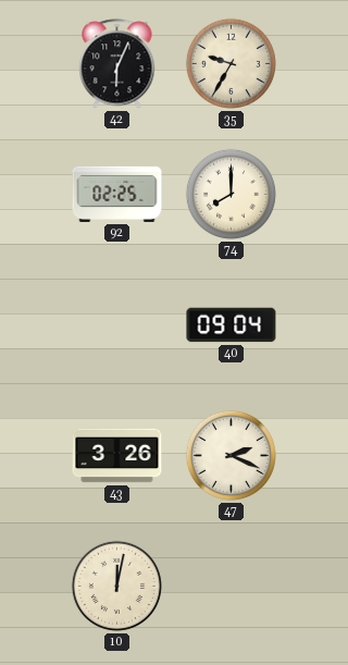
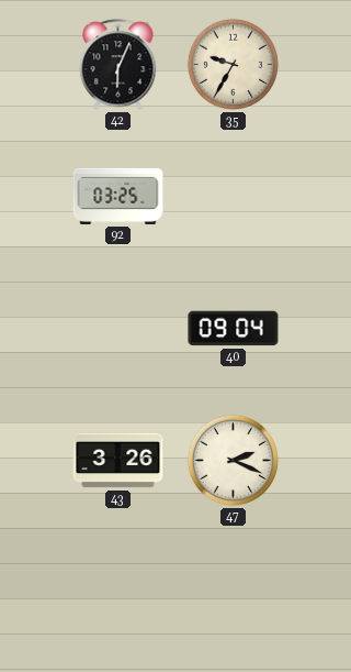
92: 02:25 -> 03:25
74: 8:00 -> none
10: 12:02 -> none
